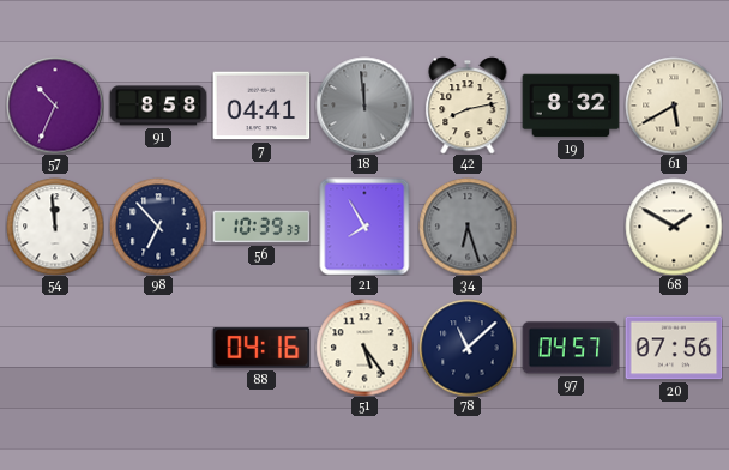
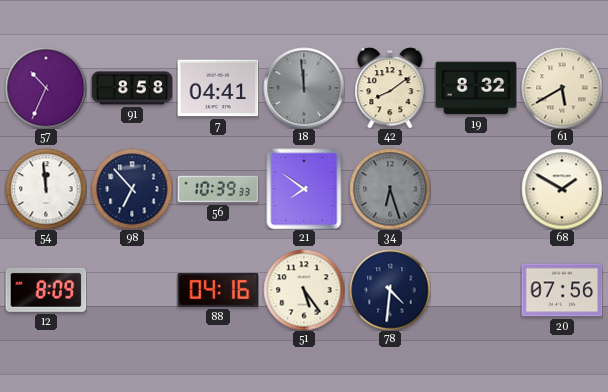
42: 8:13 -> 8:09
21: 7:55 -> 7:51
12: none -> 8:09
78: 11:08 -> 4:31
97: 04:57 -> none
